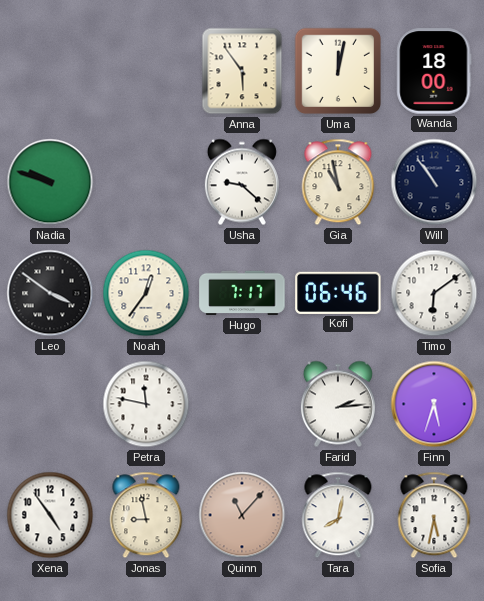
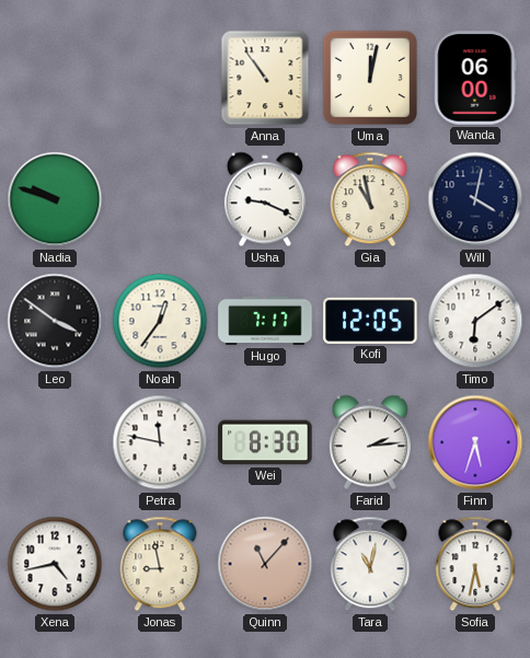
Anna: 5:54 -> 10:54
Wanda: 18:00 -> 06:00
Usha: 9:22 -> 9:19
Will: 10:54 -> 4:02
Kofi: 06:46 -> 12:05
Wei: none -> 8:30
Xena: 4:54 -> 4:43
Tara: 8:02 -> 11:02
